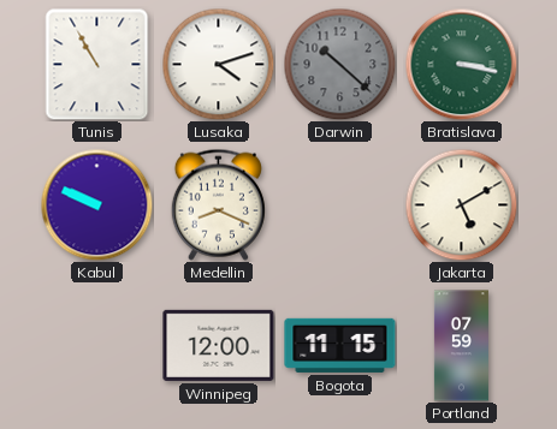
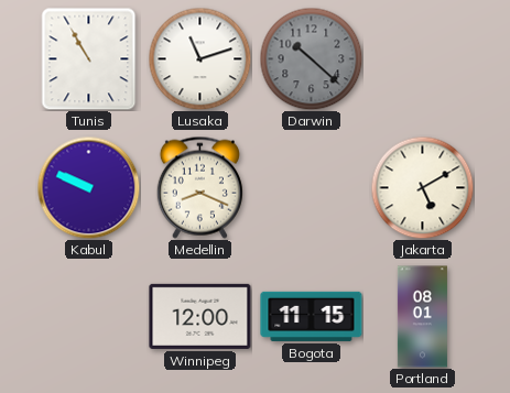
Lusaka: 4:12 -> 11:12
Bratislava: 3:17 -> none
Portland: 07:59 -> 08:01
